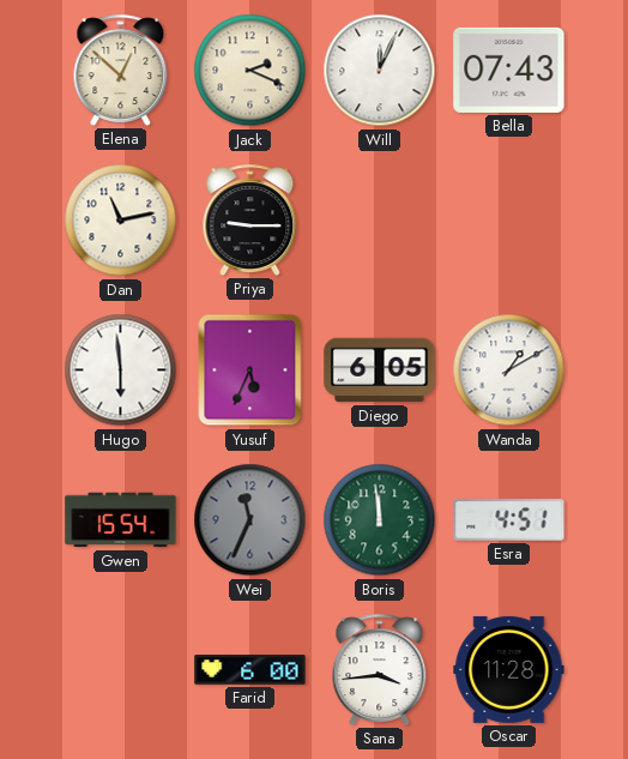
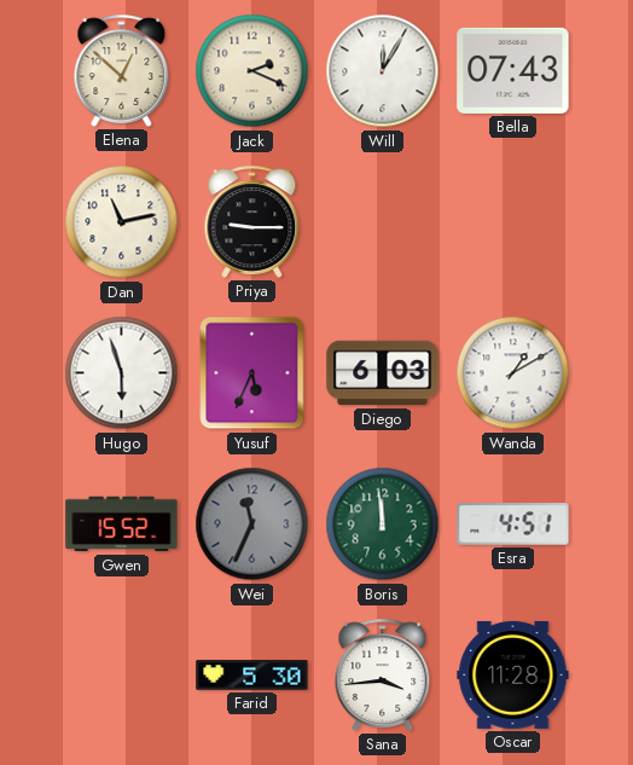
Will: 12:04 -> 12:05
Hugo: 5:59 -> 5:57
Diego: 6:05 -> 6:03
Gwen: 15:54 -> 15:52
Farid: 6:00 -> 5:30
